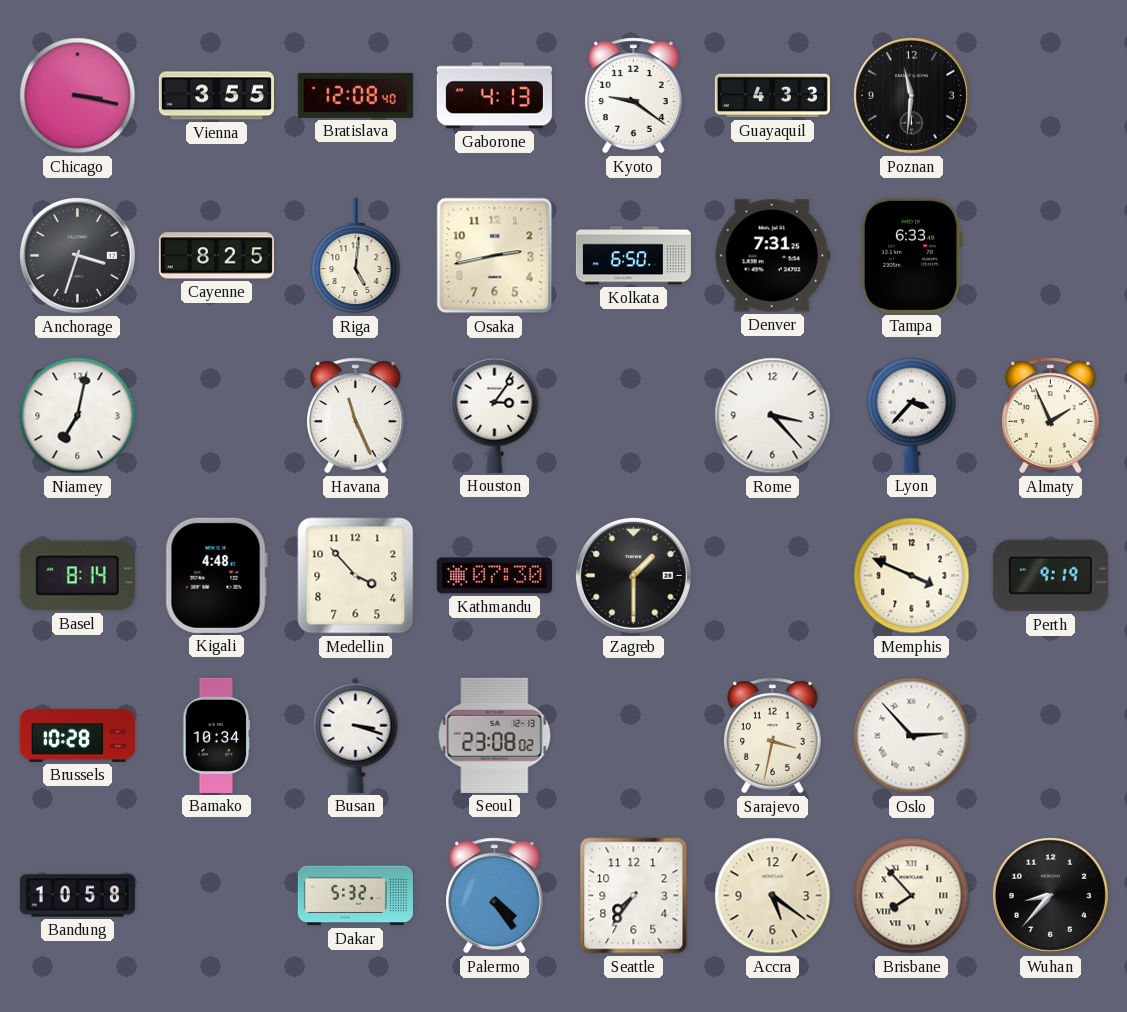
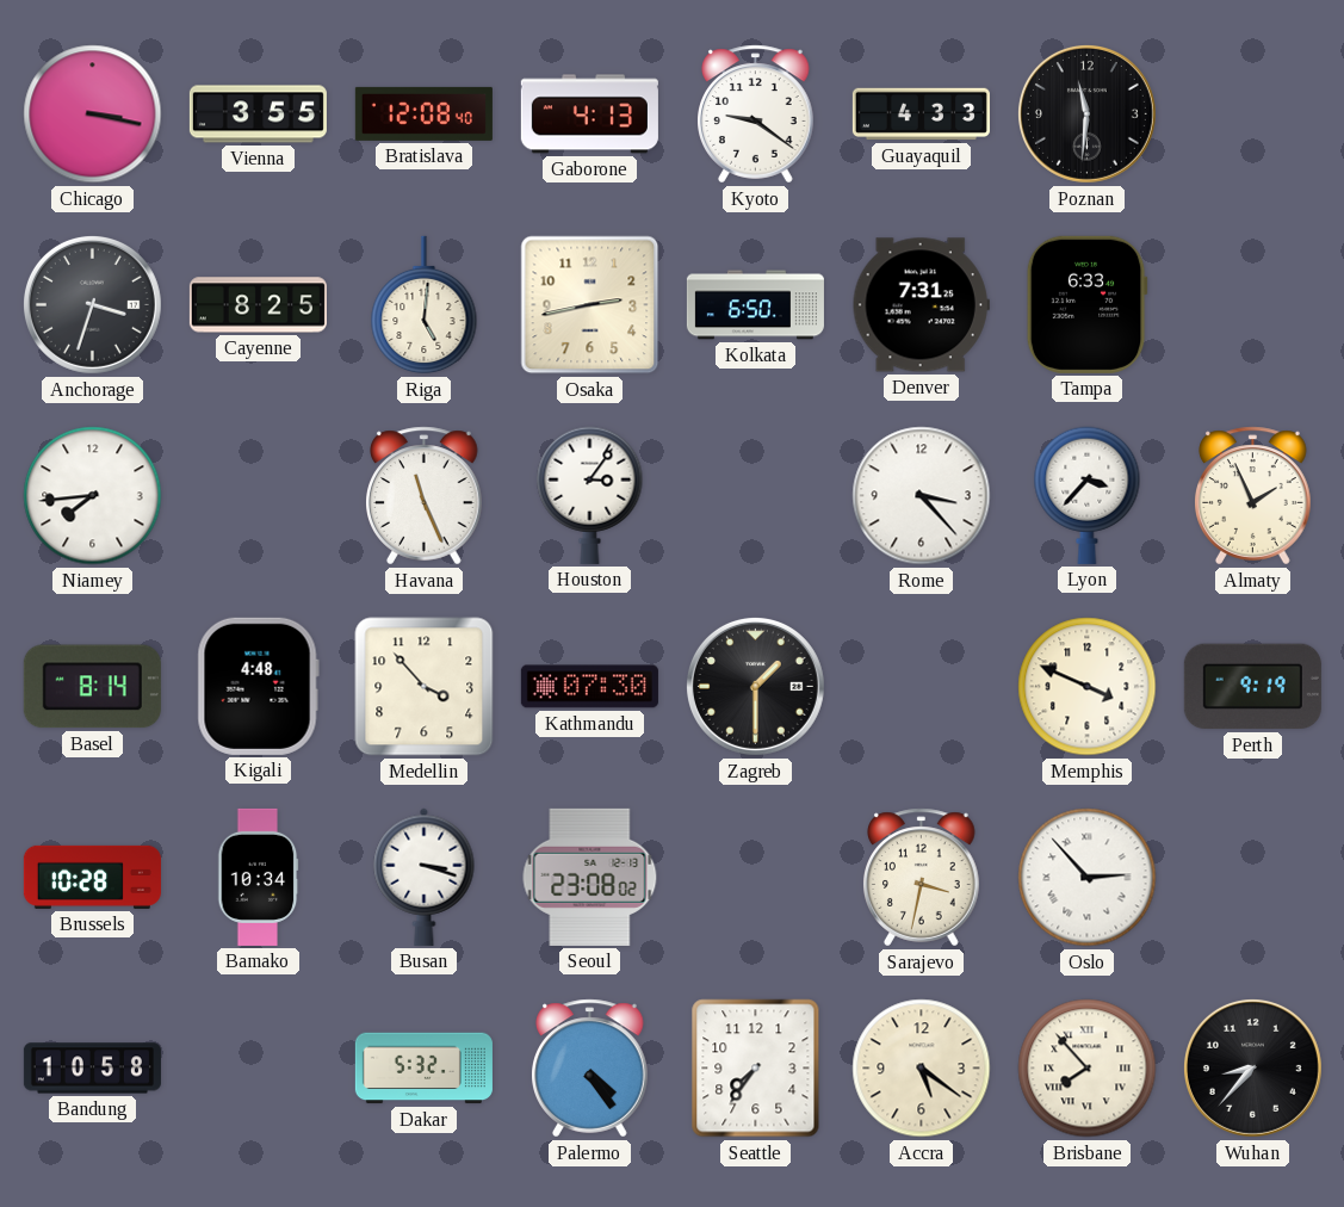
Niamey: 7:02 -> 7:44
